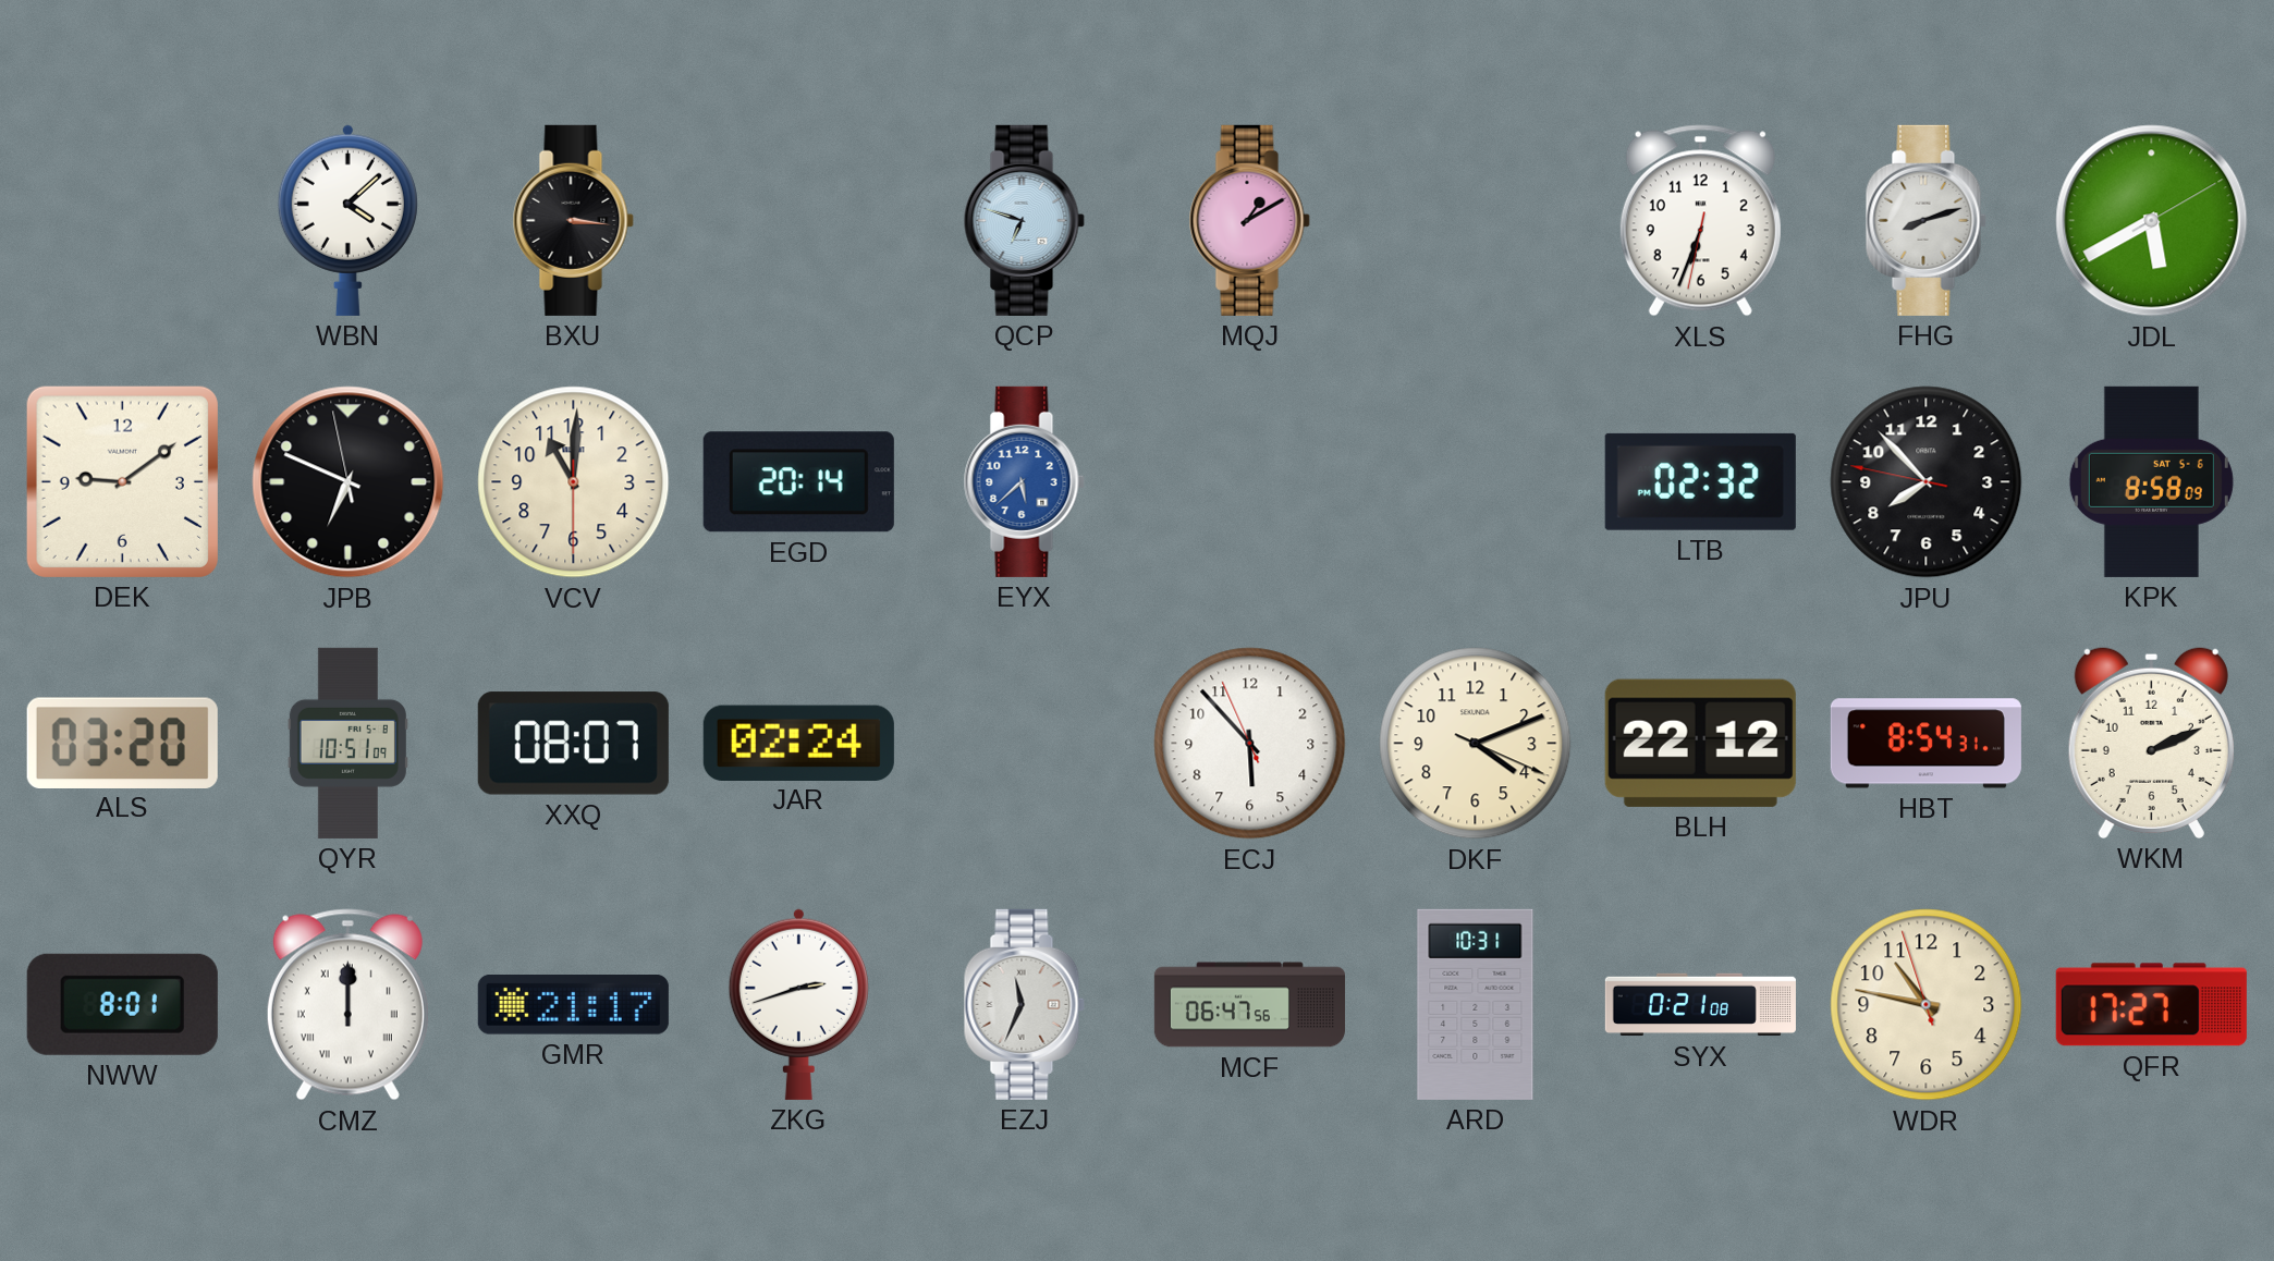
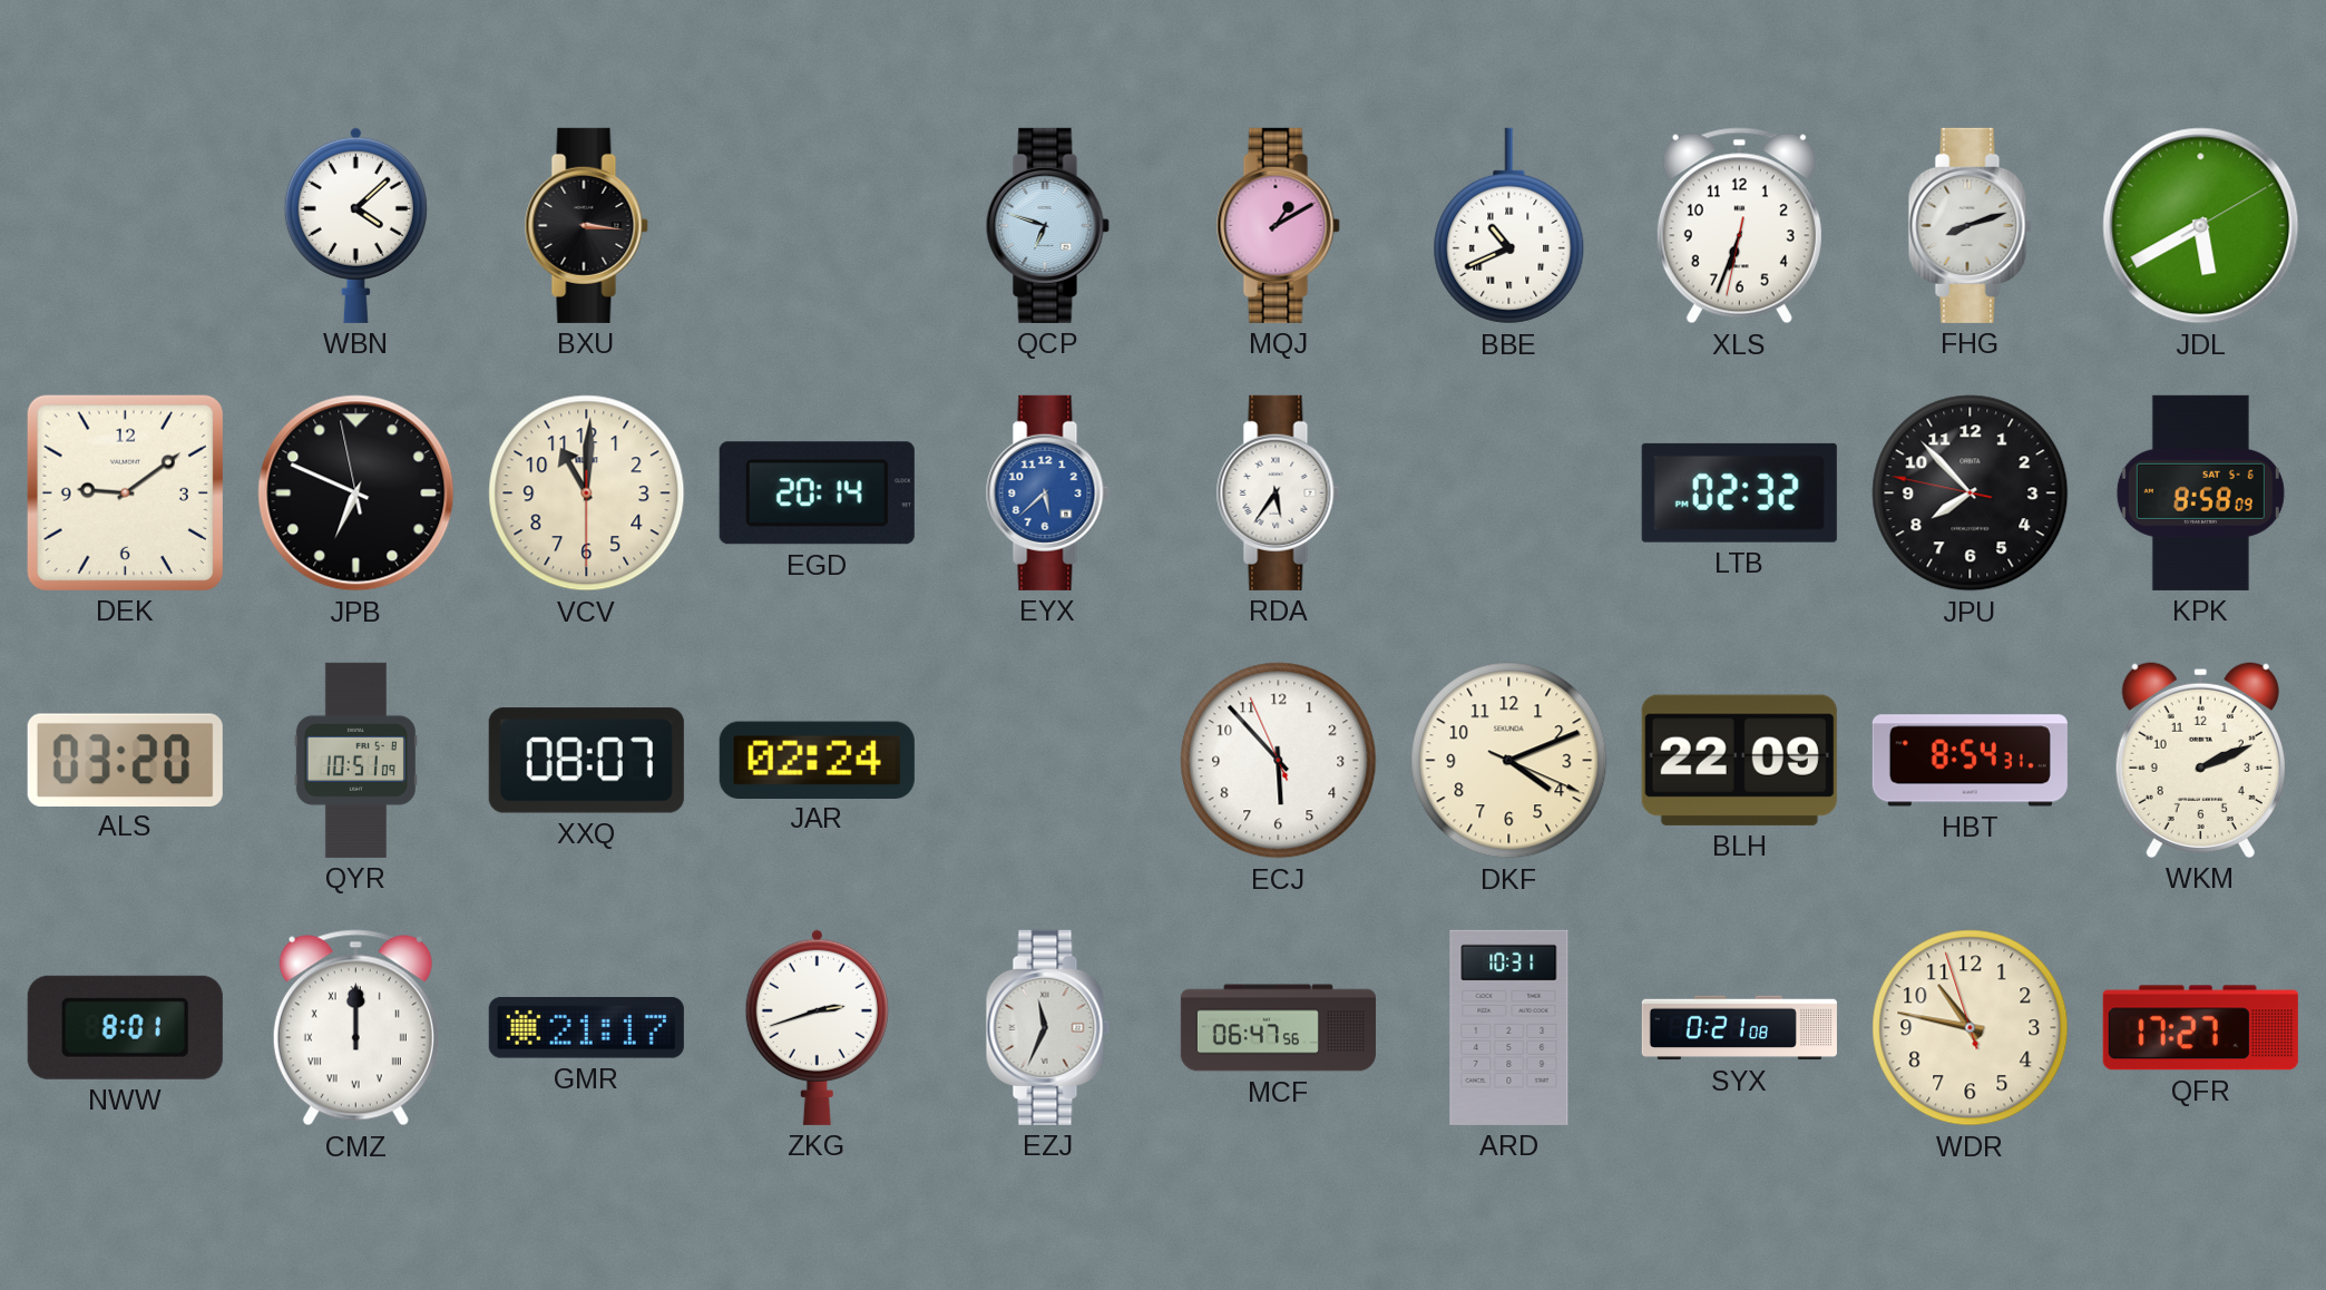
BBE: none -> 10:41
RDA: none -> 5:36
BLH: 22:12 -> 22:09
